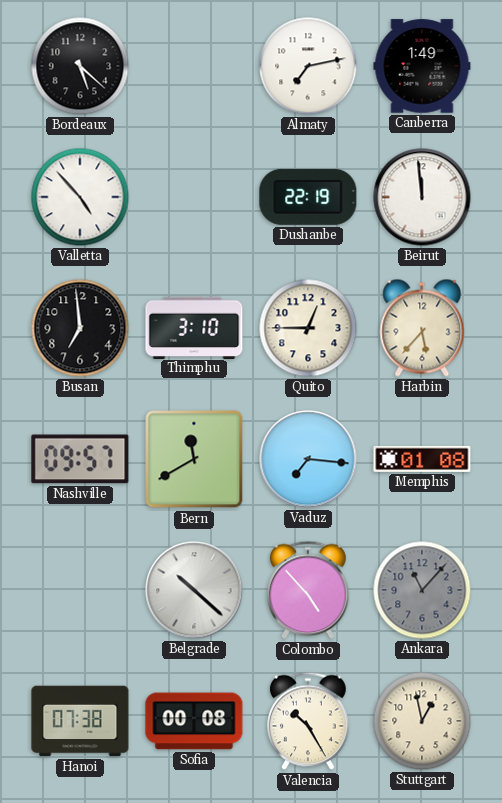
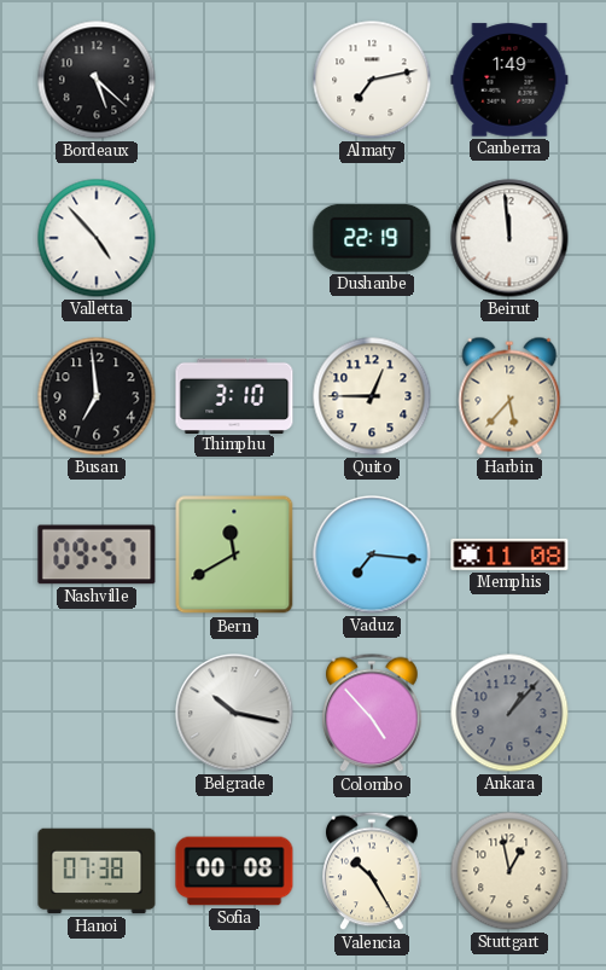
Memphis: 01:08 -> 11:08
Belgrade: 10:22 -> 10:17
Ankara: 11:07 -> 1:07
